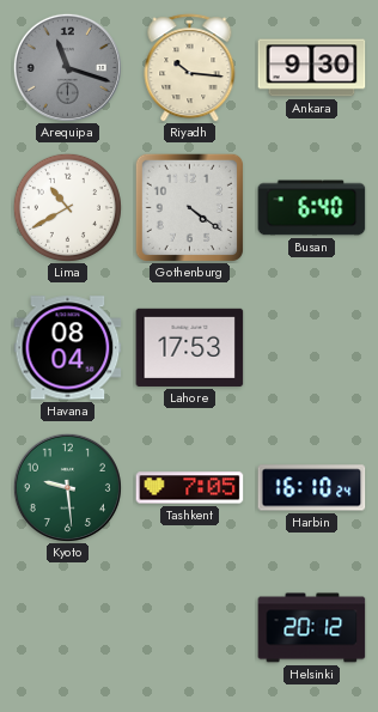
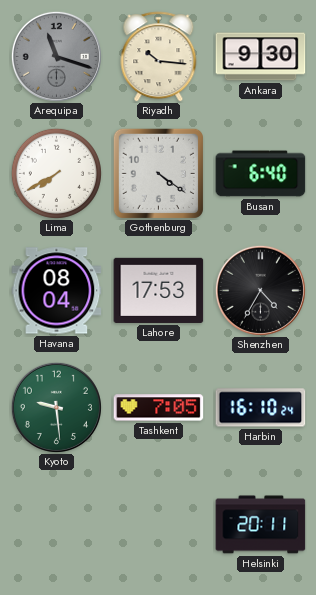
Lima: 10:40 -> 7:40
Shenzhen: none -> 4:35
Helsinki: 20:12 -> 20:11
